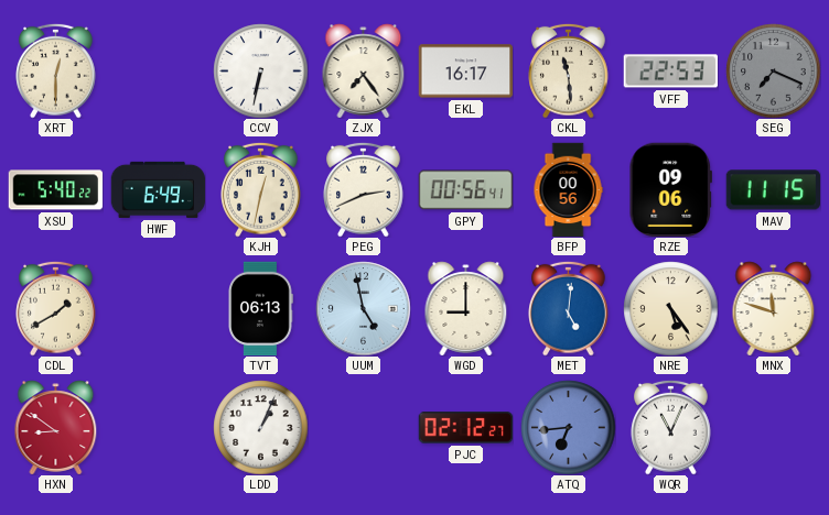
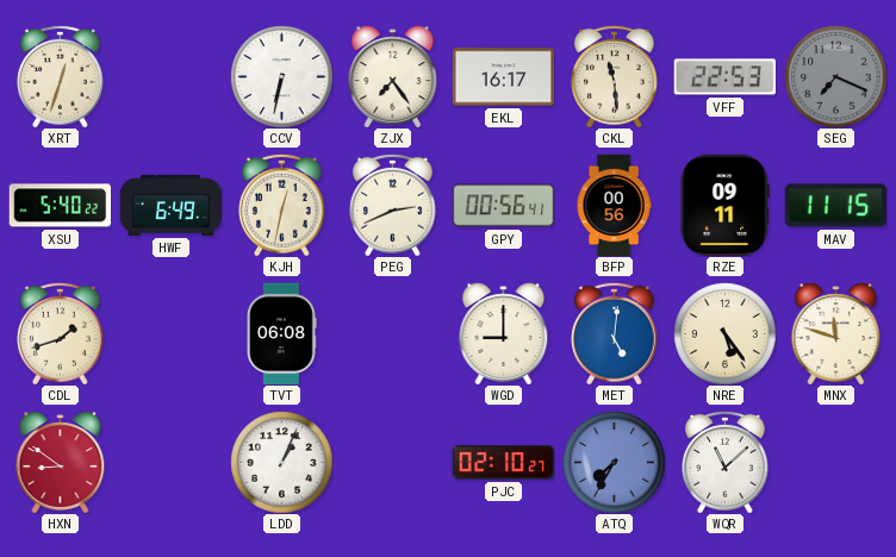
XRT: 12:30 -> 12:33
RZE: 09:06 -> 09:11
CDL: 1:40 -> 1:42
TVT: 06:13 -> 06:08
UUM: 4:58 -> none
PJC: 02:12 -> 02:10
ATQ: 6:44 -> 7:35
WQR: 11:04 -> 11:08
